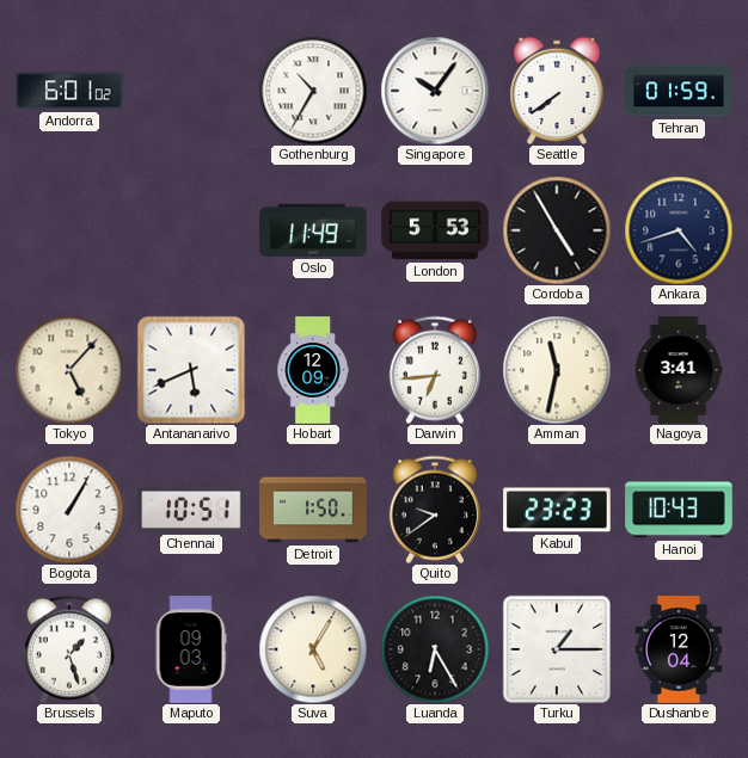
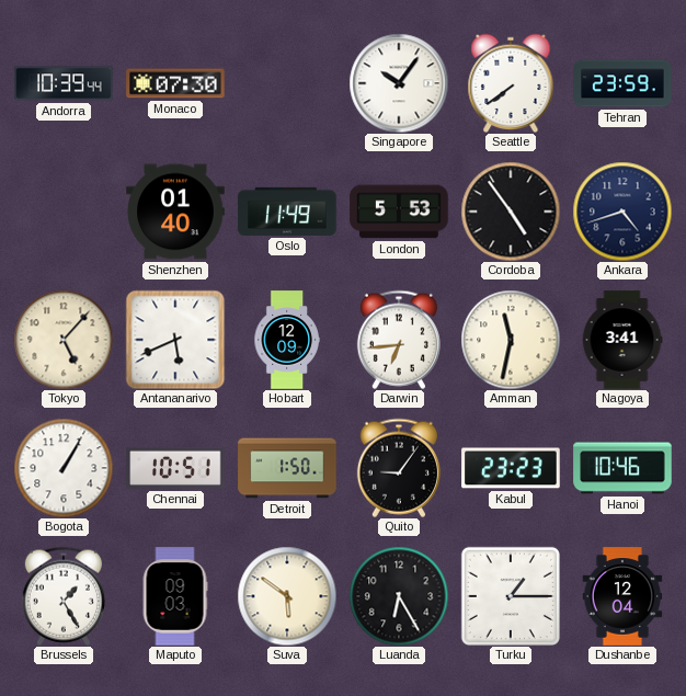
Andorra: 6:01 -> 10:39
Monaco: none -> 07:30
Gothenburg: 10:35 -> none
Tehran: 01:59 -> 23:59
Shenzhen: none -> 01:40
Cordoba: 4:55 -> 4:54
Quito: 9:39 -> 9:06
Hanoi: 10:43 -> 10:46
Brussels: 1:27 -> 1:25
Suva: 5:05 -> 5:51
